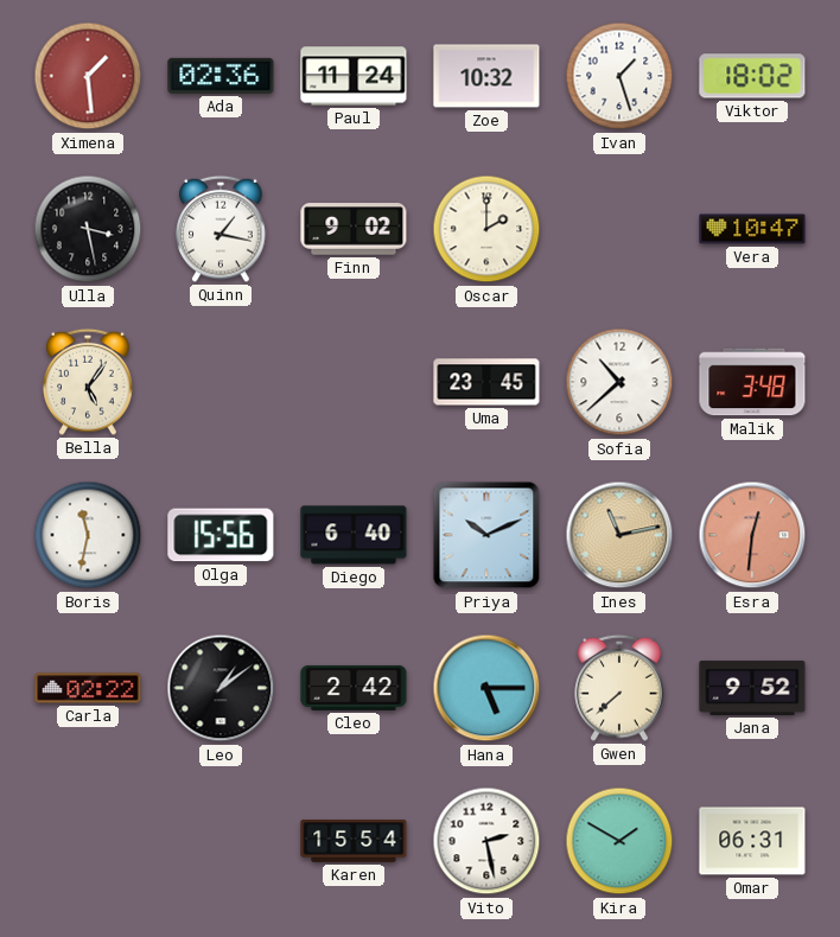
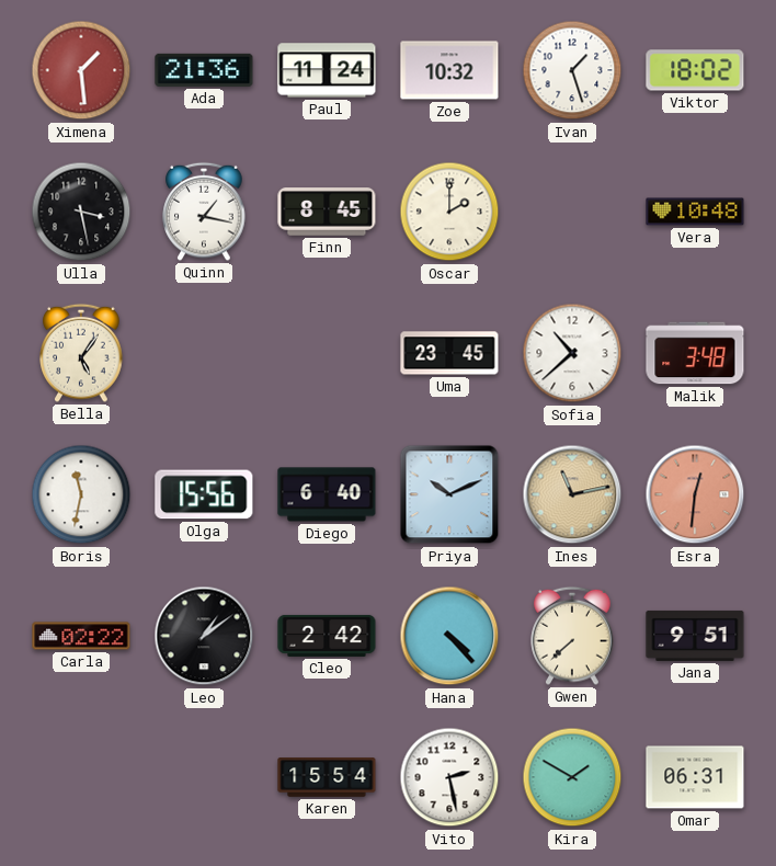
Ada: 02:36 -> 21:36
Finn: 9:02 -> 8:45
Vera: 10:47 -> 10:48
Hana: 5:15 -> 4:23
Jana: 9:52 -> 9:51
